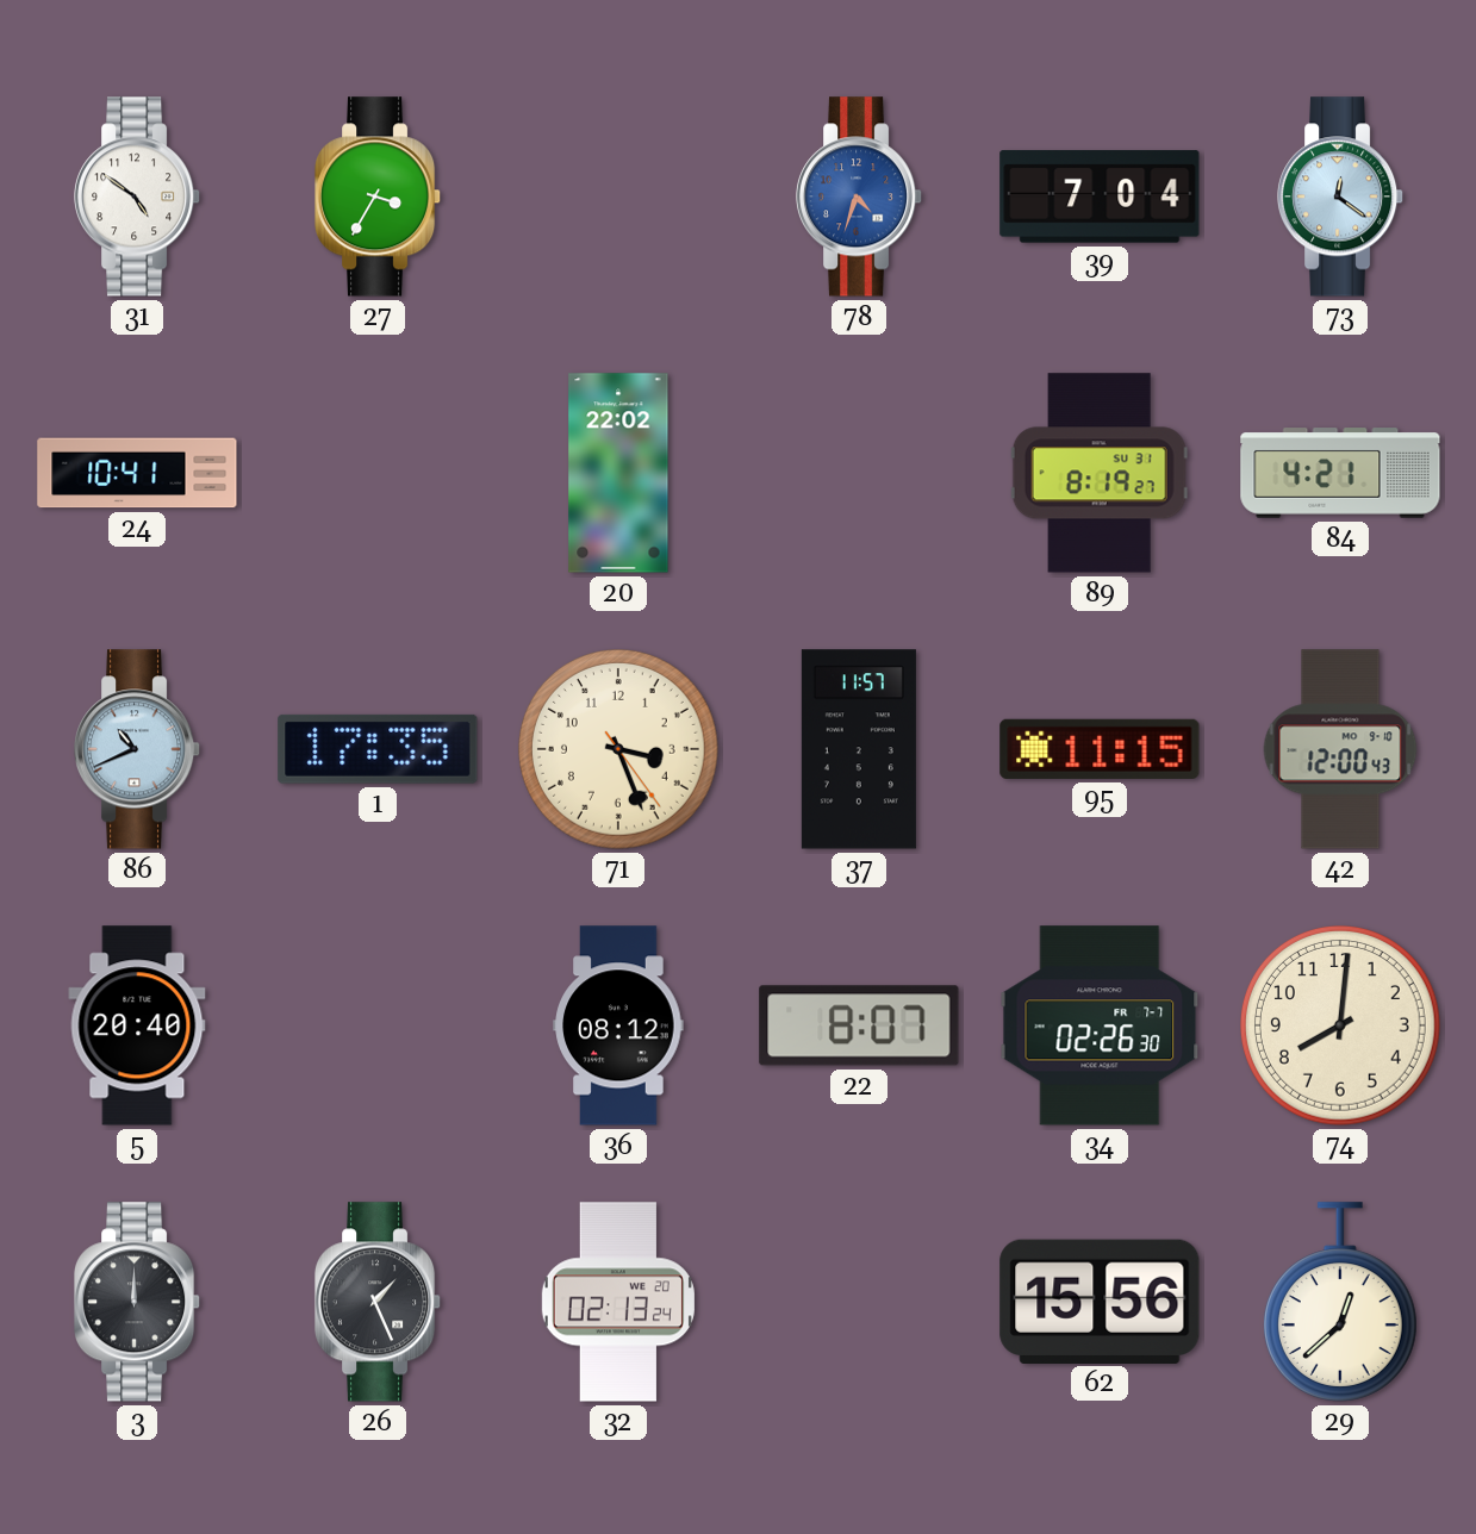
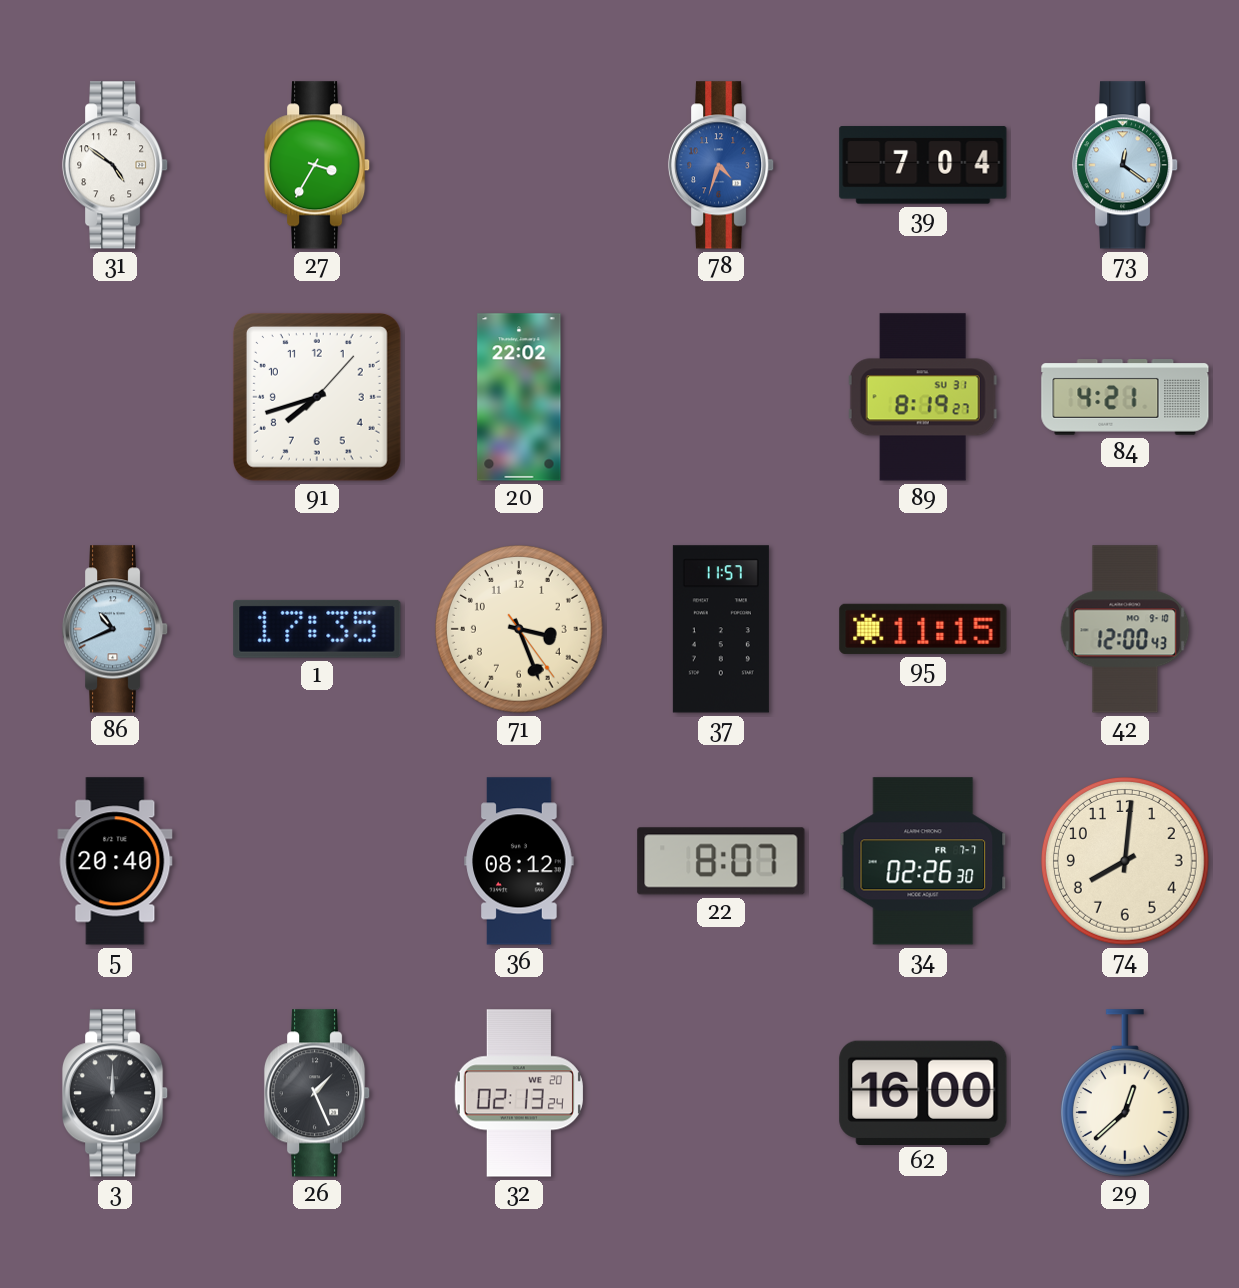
24: 10:41 -> none
91: none -> 7:42
62: 15:56 -> 16:00
